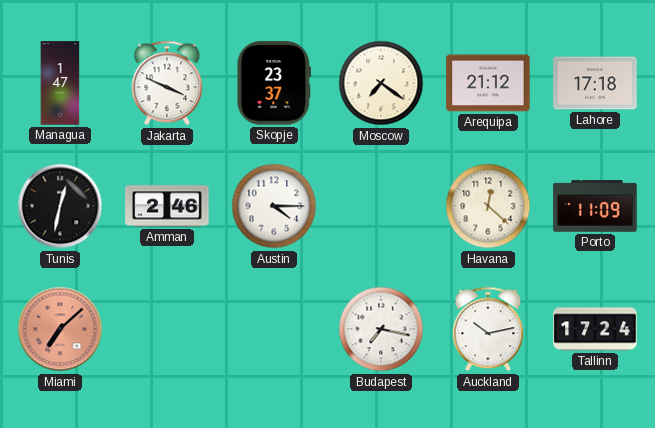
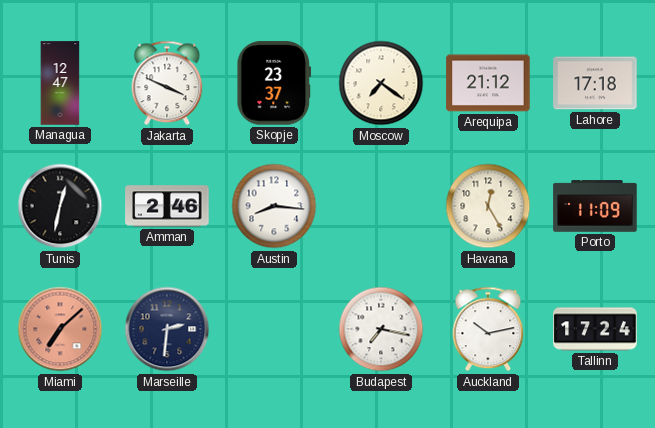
Managua: 1:47 -> 12:47
Austin: 4:15 -> 8:16
Havana: 12:22 -> 12:25
Marseille: none -> 2:31
